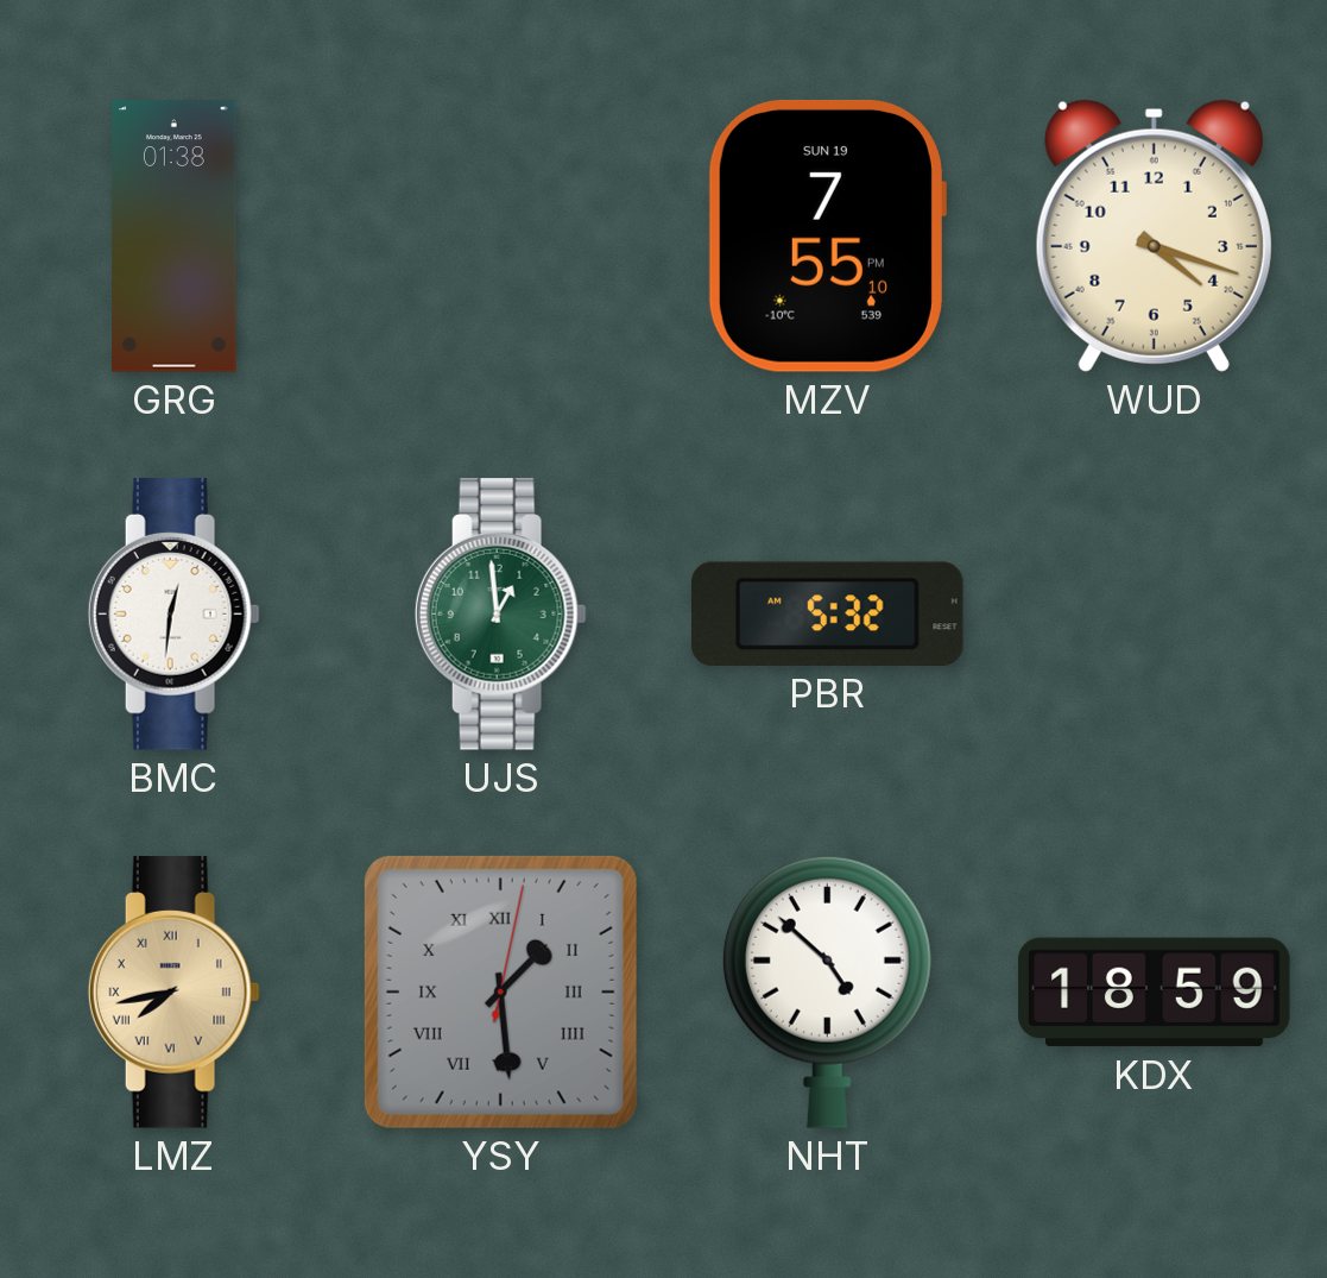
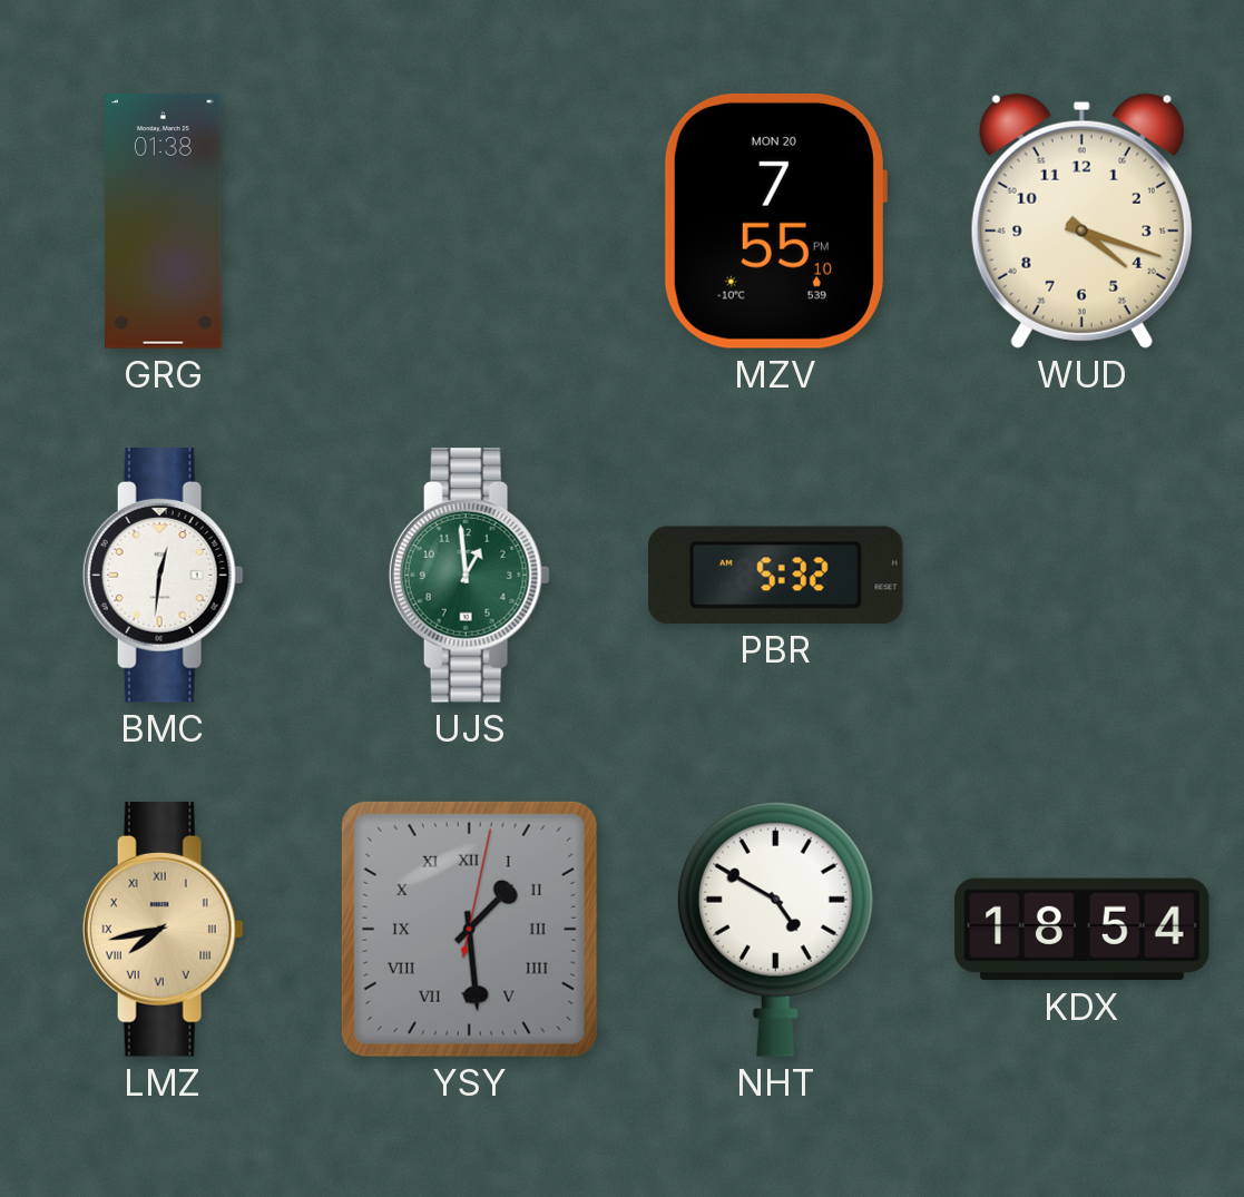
MZV date: SUN 19 -> MON 20
NHT: 4:52 -> 4:50
KDX: 18:59 -> 18:54
